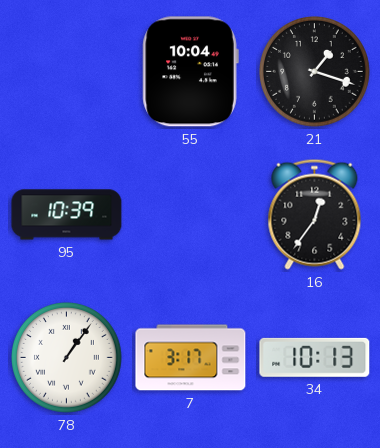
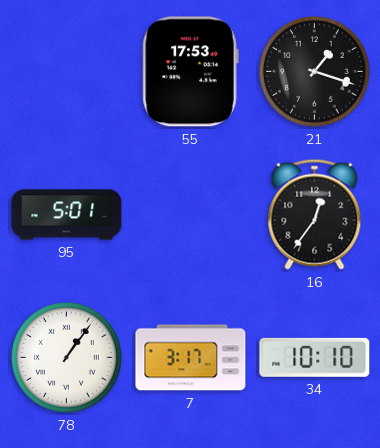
55: 10:04 -> 17:53
95: 10:39 -> 5:01
34: 10:13 -> 10:10
